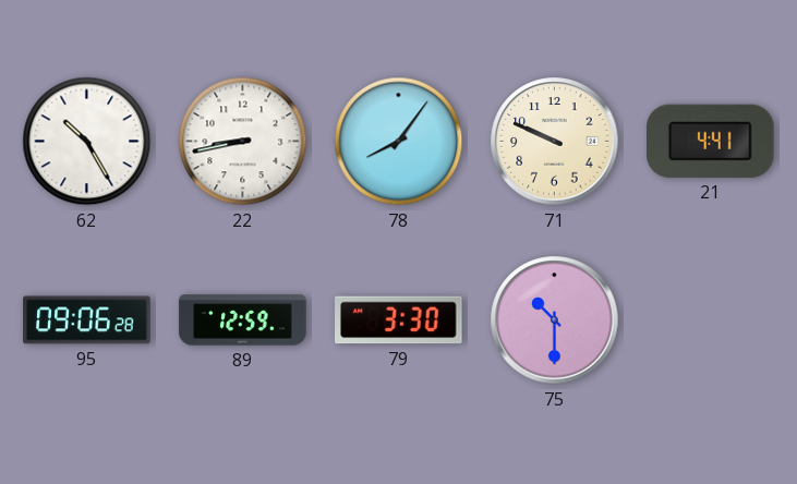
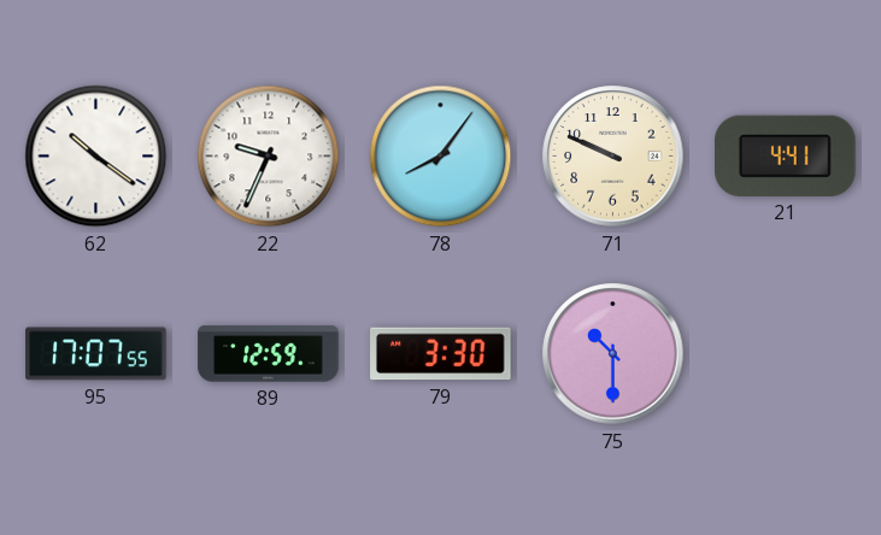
62: 10:25 -> 10:21
22: 8:43 -> 9:34
95: 09:06 -> 17:07
